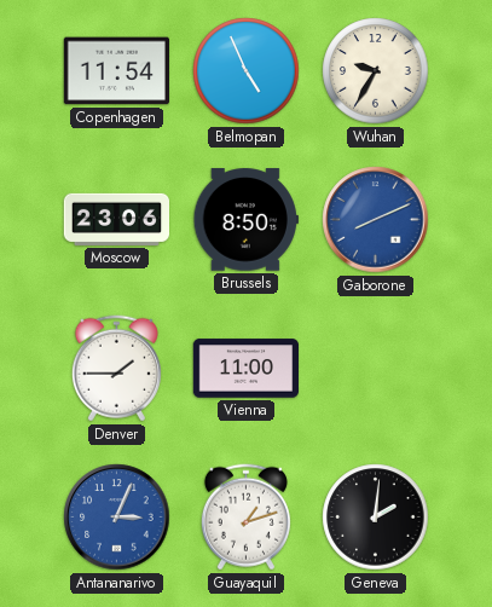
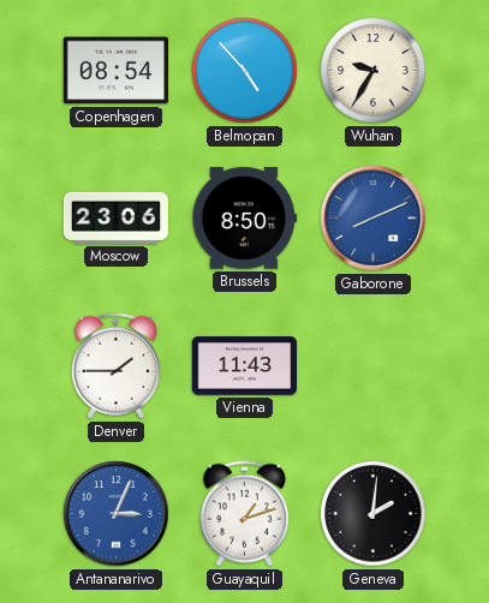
Copenhagen: 11:54 -> 08:54
Belmopan: 4:56 -> 4:53
Vienna: 11:00 -> 11:43
